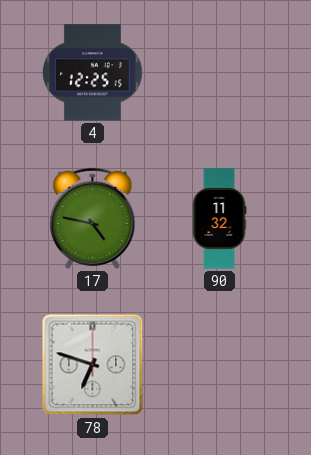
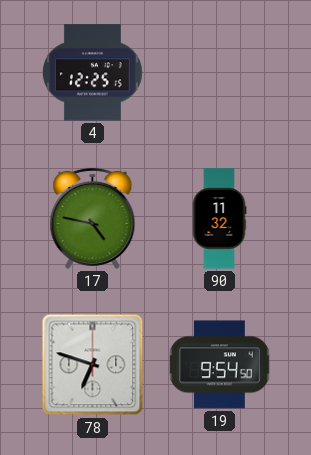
19: none -> 9:54
